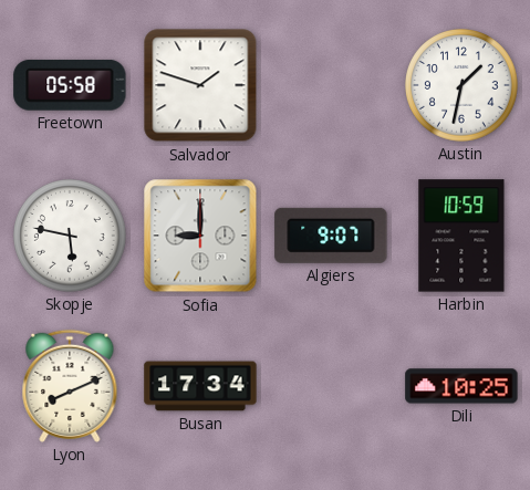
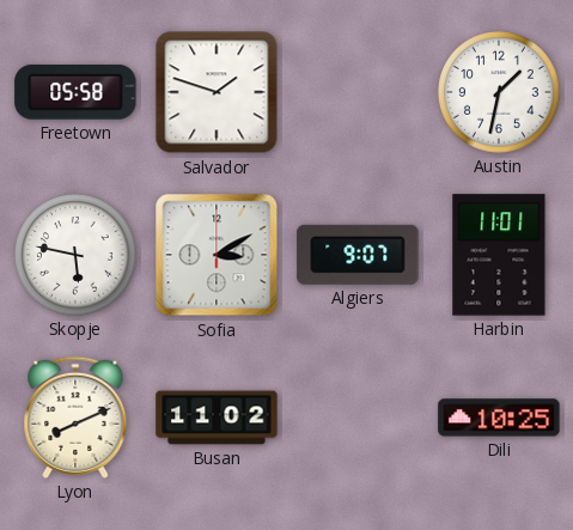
Sofia: 9:00 -> 3:10
Harbin: 10:59 -> 11:01
Busan: 17:34 -> 11:02
